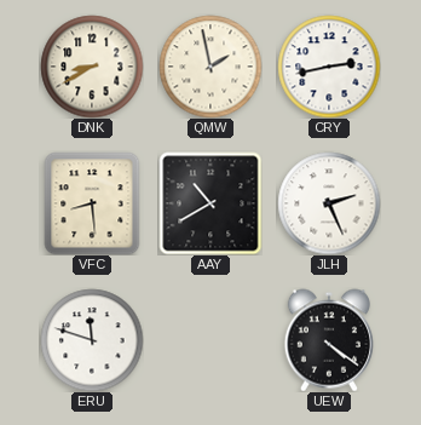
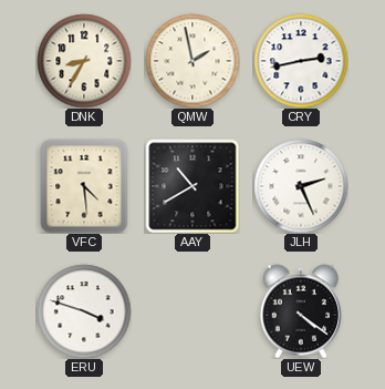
DNK: 8:40 -> 8:35
VFC: 8:29 -> 4:29
ERU: 11:48 -> 3:48
